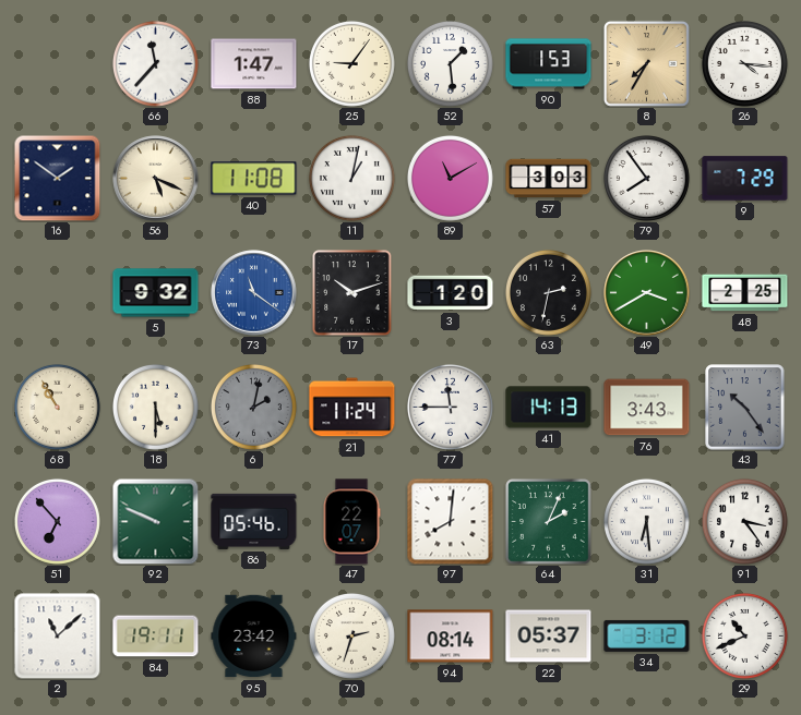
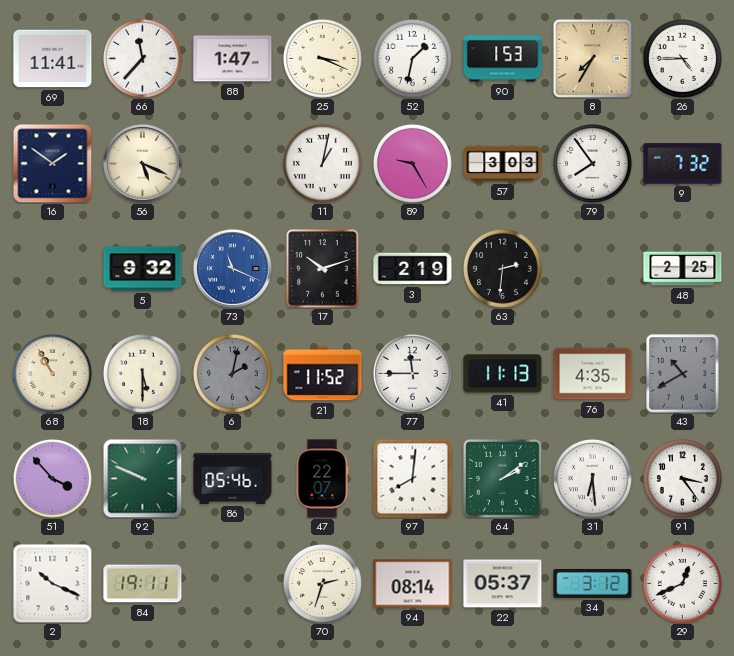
69: none -> 11:41
25: 9:06 -> 3:19
52: 1:29 -> 1:32
26: 4:16 -> 4:45
40: 11:08 -> none
89: 11:10 -> 9:25
9: 7:29 -> 7:32
73: 11:21 -> 11:19
3: 1:20 -> 2:19
63: 2:32 -> 2:31
49: 3:40 -> none
21: 11:24 -> 11:52
41: 14:13 -> 11:13
76: 3:43 -> 4:35
43: 10:24 -> 10:40
51: 6:53 -> 3:53
64: 2:04 -> 2:09
2: 11:08 -> 10:19
95: 23:42 -> none
29: 10:41 -> 12:41
